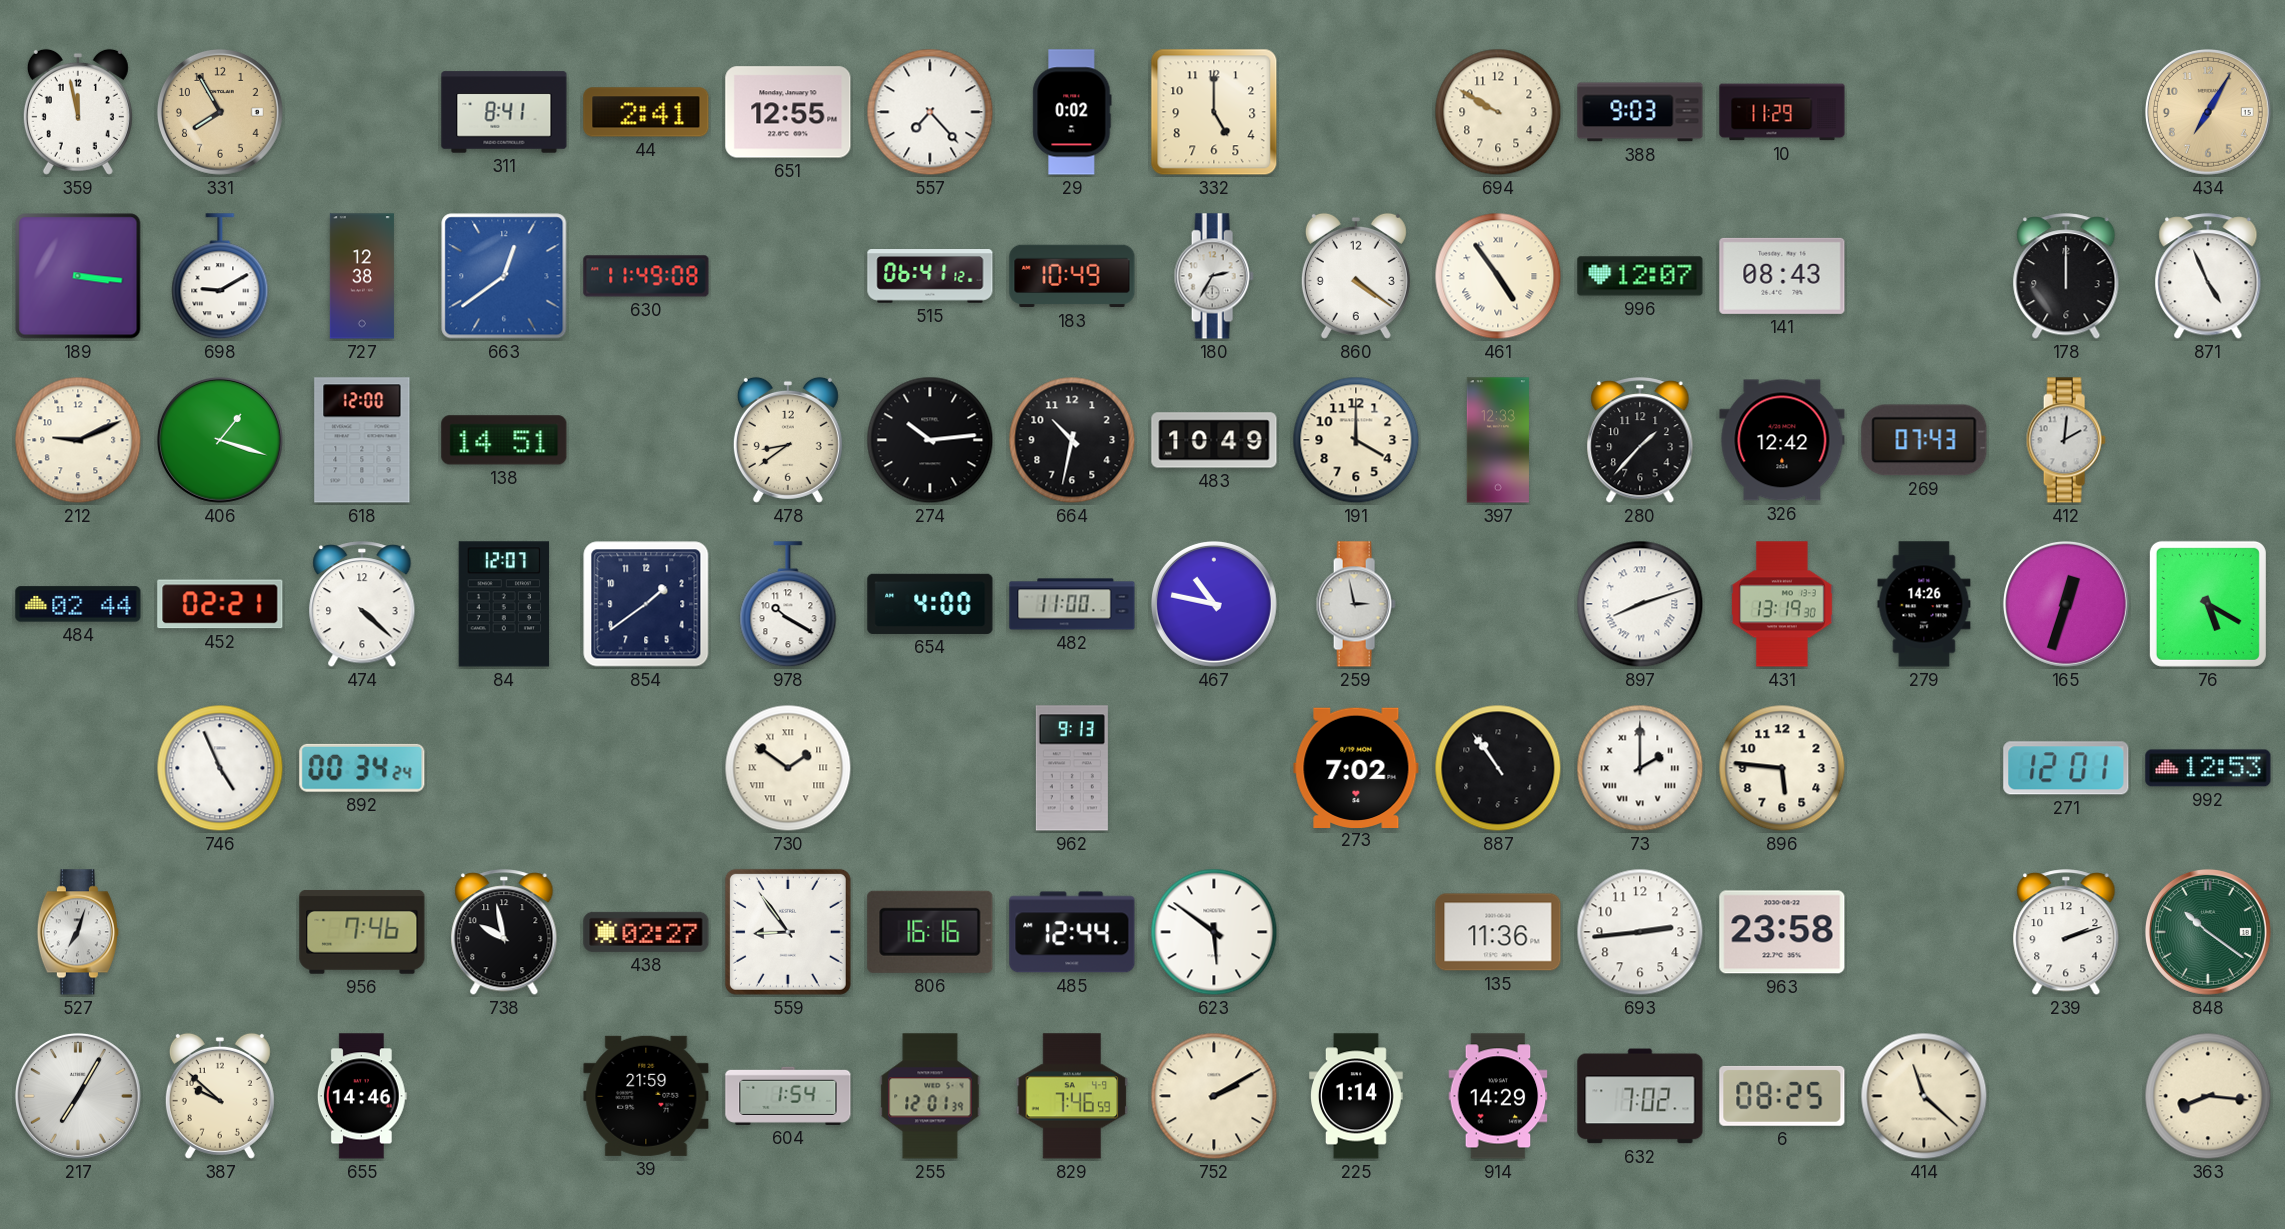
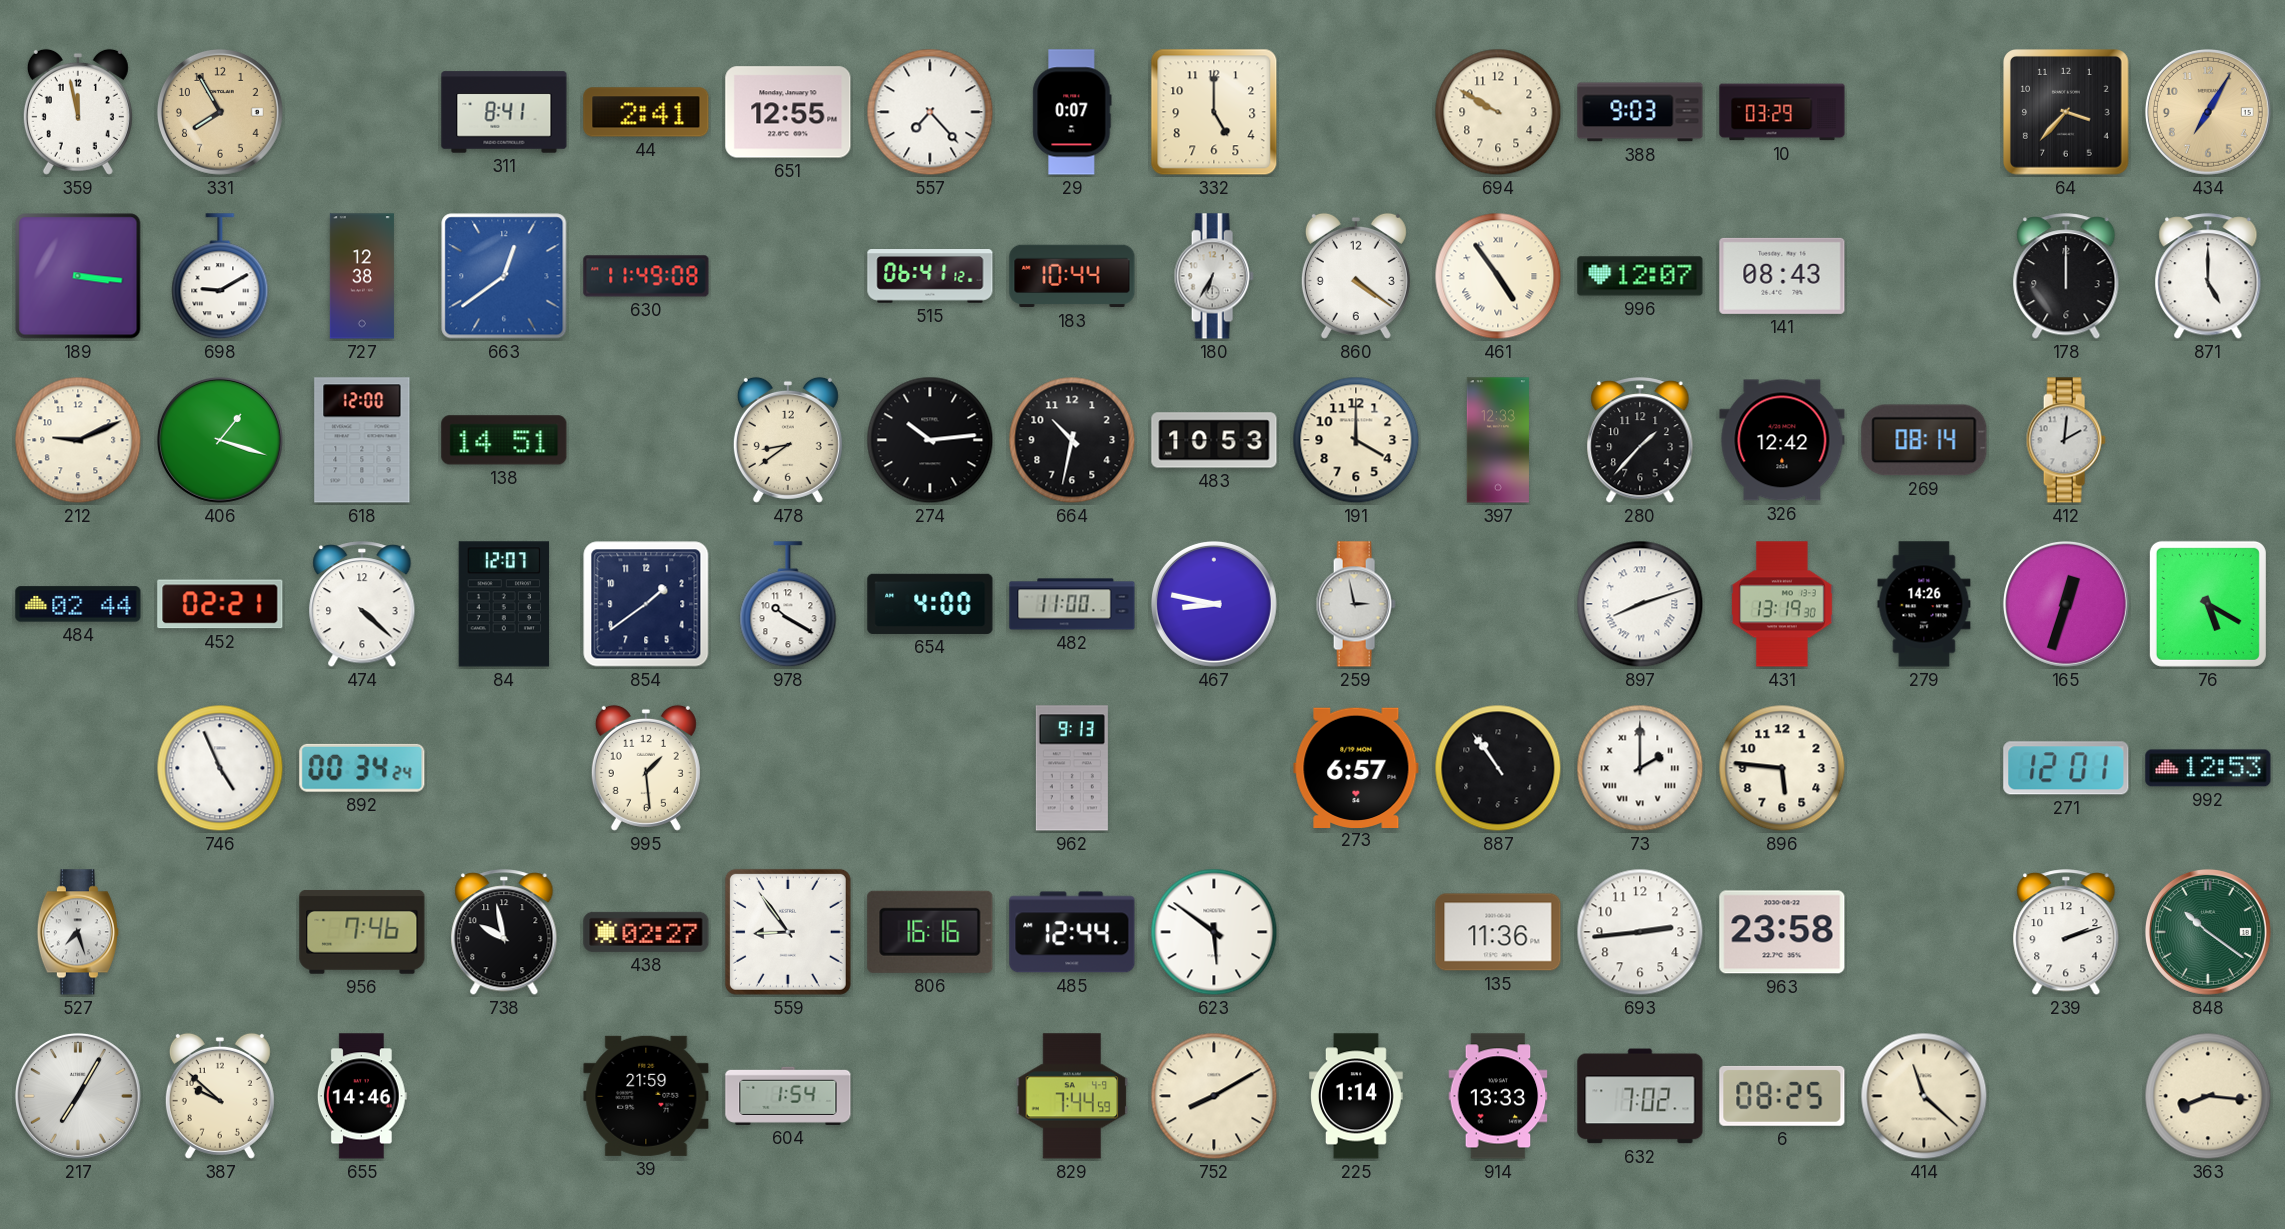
29: 0:02 -> 0:07
10: 11:29 -> 03:29
64: none -> 3:37
183: 10:49 -> 10:44
180: 2:35 -> 6:35
871: 4:56 -> 5:00
483: 10:49 -> 10:53
269: 07:43 -> 08:14
467: 10:47 -> 8:47
995: none -> 1:29
730: 1:51 -> none
273: 7:02 -> 6:57
527: 7:03 -> 7:27
255: 12:01 -> none
829: 7:46 -> 7:44
752: 2:10 -> 8:10
914: 14:29 -> 13:33
